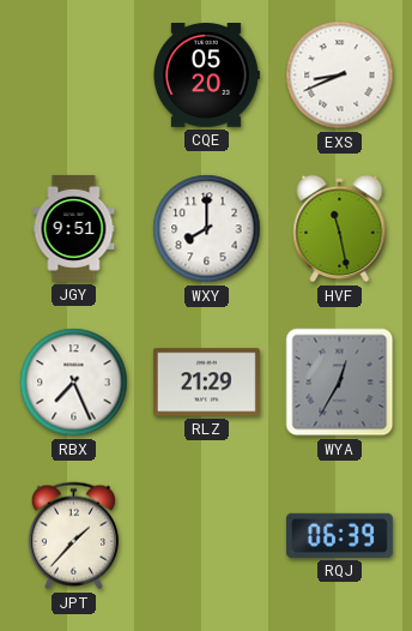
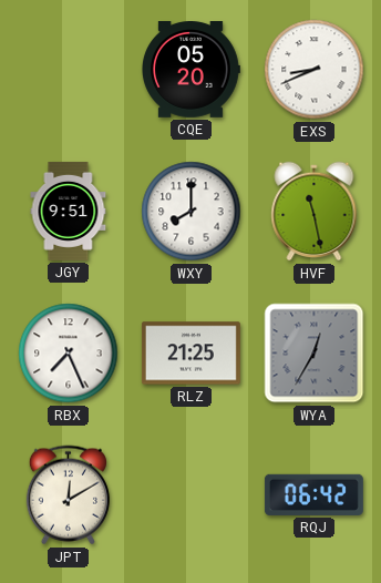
RLZ: 21:29 -> 21:25
JPT: 1:37 -> 12:10
RQJ: 06:39 -> 06:42
